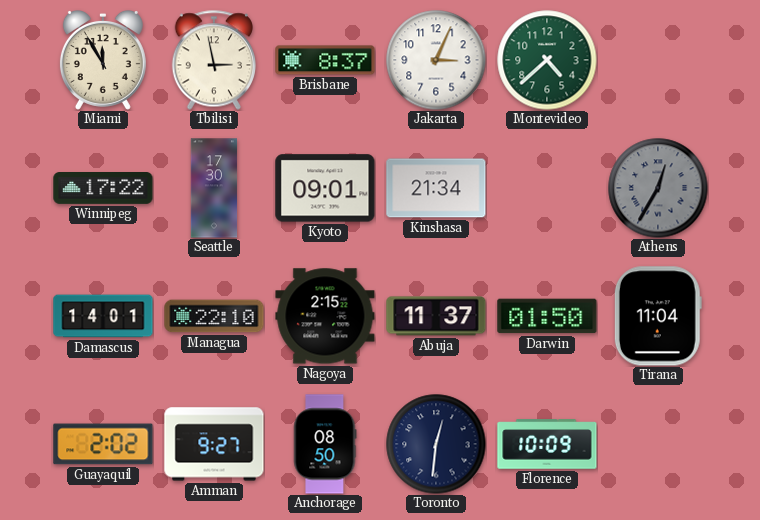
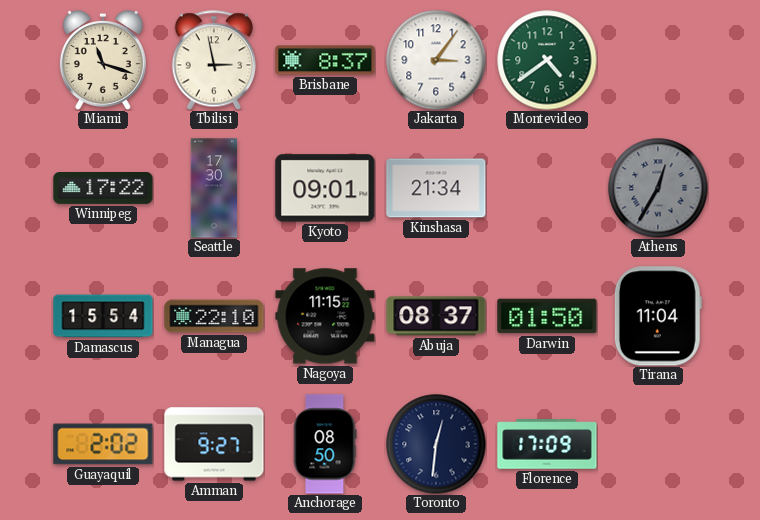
Miami: 11:55 -> 11:18
Jakarta: 3:04 -> 3:06
Montevideo: 4:38 -> 4:39
Damascus: 14:01 -> 15:54
Nagoya: 2:15 -> 11:15
Abuja: 11:37 -> 08:37
Florence: 10:09 -> 17:09
